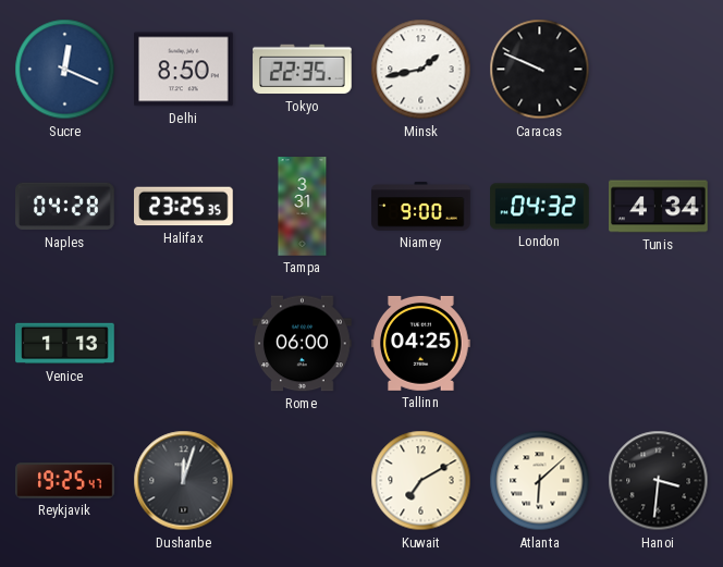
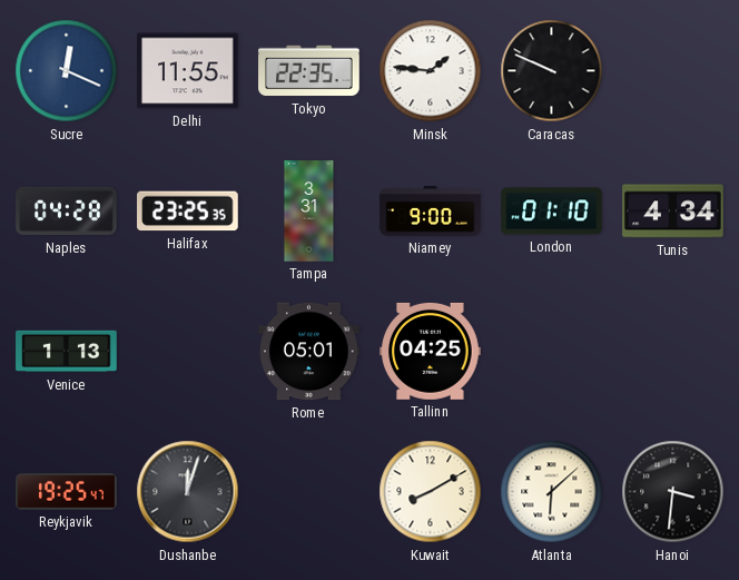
Delhi: 8:50 -> 11:55
Minsk: 1:43 -> 1:46
London: 04:32 -> 01:10
Rome: 06:00 -> 05:01
Kuwait: 7:10 -> 8:10
